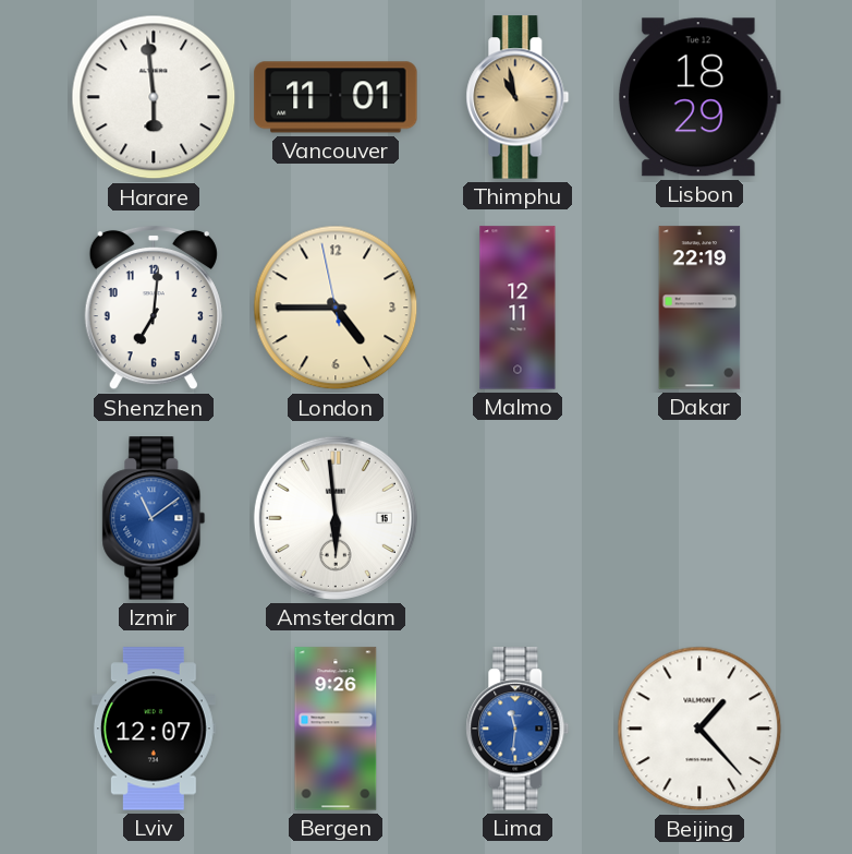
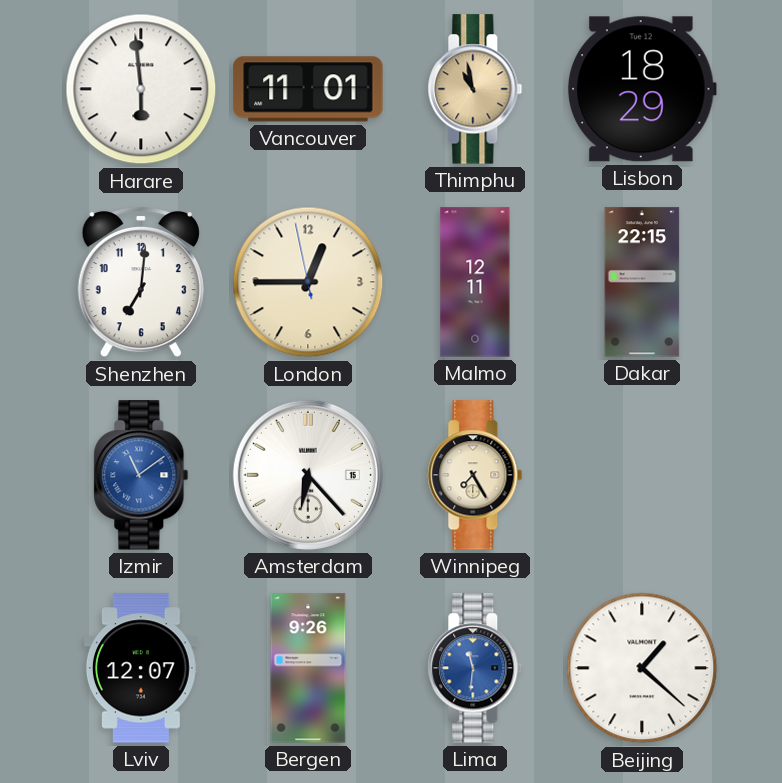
London: 4:44 -> 12:44
Dakar: 22:19 -> 22:15
Amsterdam: 5:59 -> 6:23
Winnipeg: none -> 7:25
Beijing: 1:23 -> 1:22
